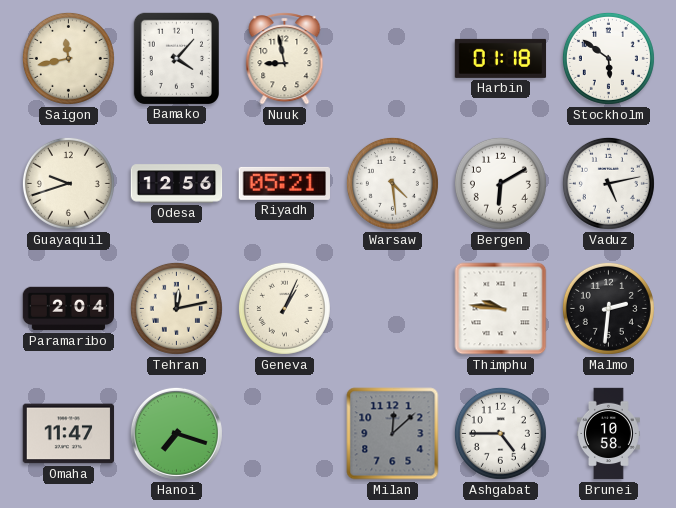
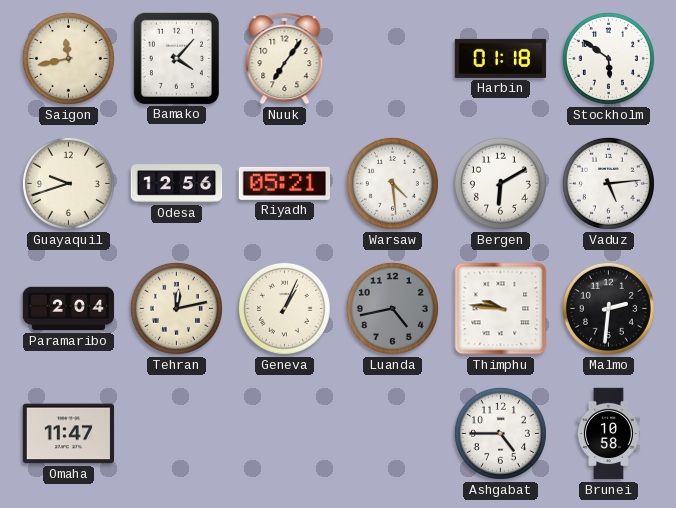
Nuuk: 8:58 -> 7:06
Vaduz: 5:13 -> 5:14
Luanda: none -> 4:43
Hanoi: 7:18 -> none
Milan: 12:08 -> none
